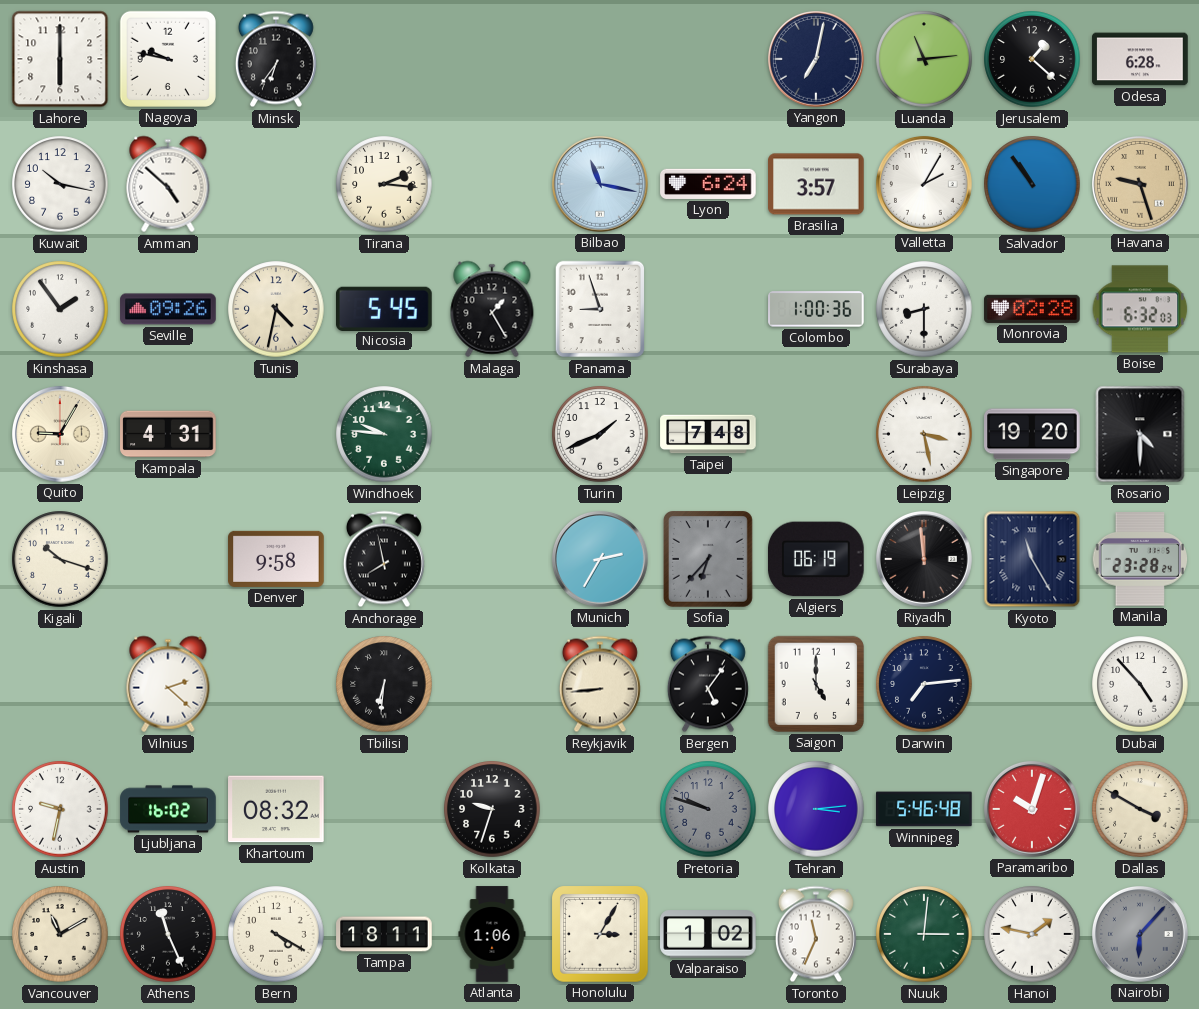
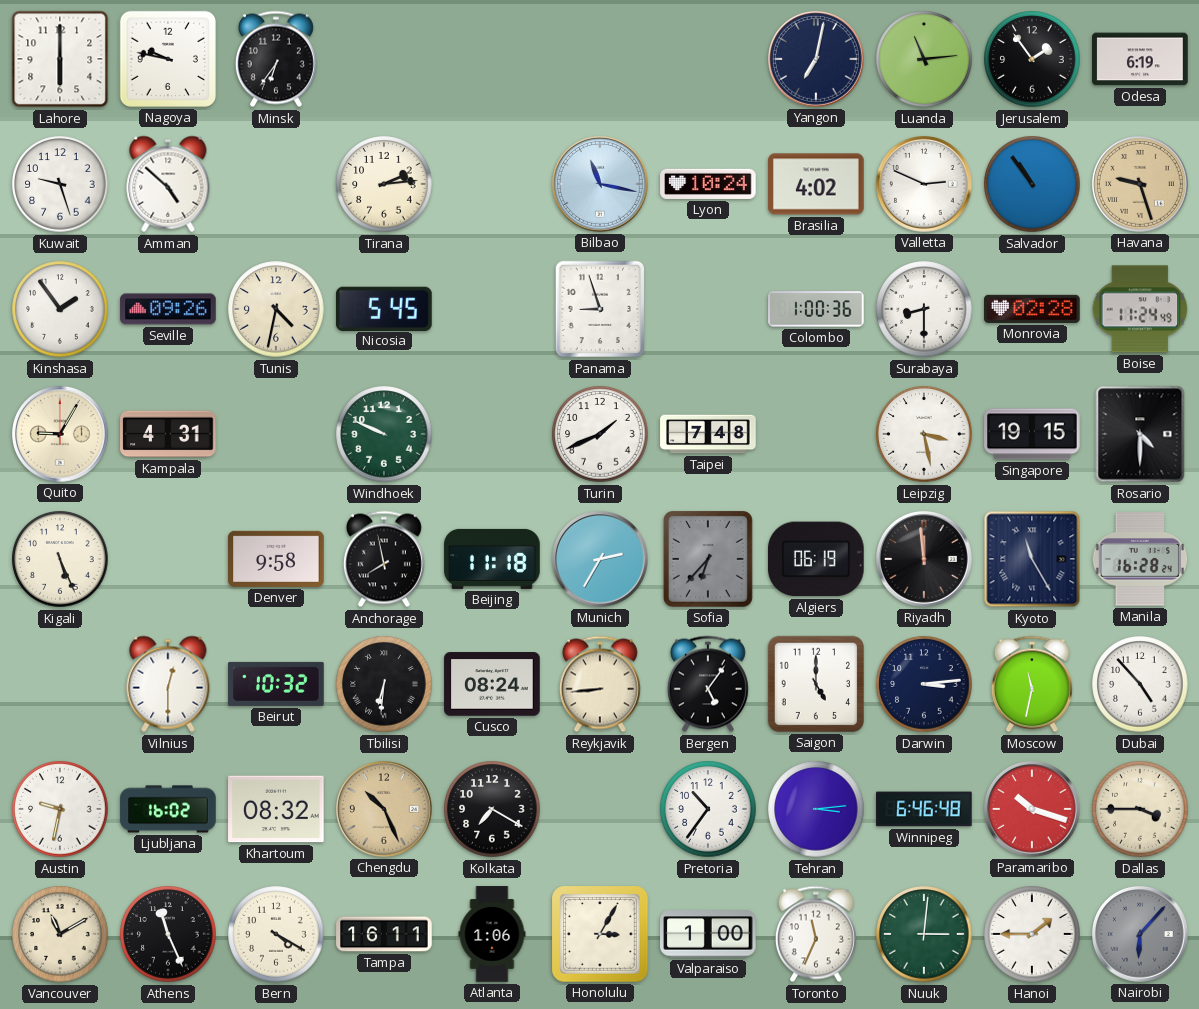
Jerusalem: 1:22 -> 1:54
Odesa: 6:28 -> 6:19
Kuwait: 10:17 -> 9:27
Tirana: 2:16 -> 2:14
Lyon: 6:24 -> 10:24
Brasilia: 3:57 -> 4:02
Valletta: 2:05 -> 2:49
Malaga: 1:25 -> none
Boise: 6:32 -> 11:24
Windhoek: 9:46 -> 9:49
Singapore: 19:20 -> 19:15
Kigali: 10:18 -> 5:26
Beijing: none -> 11:18
Manila: 23:28 -> 16:28
Vilnius: 2:22 -> 12:30
Beirut: none -> 10:32
Cusco: none -> 08:24
Darwin: 7:14 -> 3:14
Moscow: none -> 11:32
Chengdu: none -> 10:26
Kolkata: 9:33 -> 7:20
Pretoria: 9:48 -> 10:36
Pretoria dial: grey -> white
Winnipeg: 5:46 -> 6:46
Paramaribo: 10:03 -> 10:18
Dallas: 3:50 -> 3:45
Tampa: 18:11 -> 16:11
Valparaiso: 1:02 -> 1:00
Hanoi: 1:47 -> 1:45
